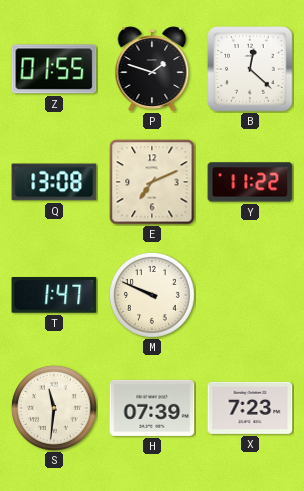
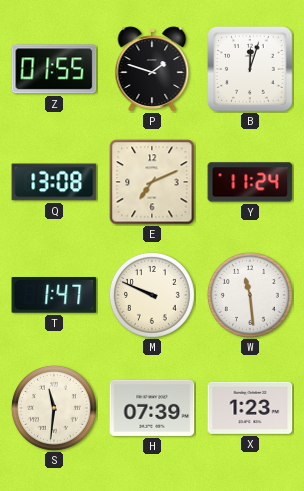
B: 12:22 -> 12:03
Y: 11:22 -> 11:24
W: none -> 11:29
X: 7:23 -> 1:23
